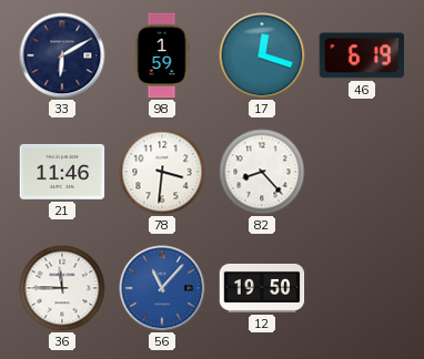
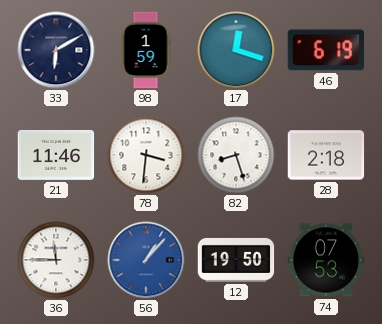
82: 8:23 -> 8:27
28: none -> 2:18
56: 11:07 -> 1:07
74: none -> 07:53
